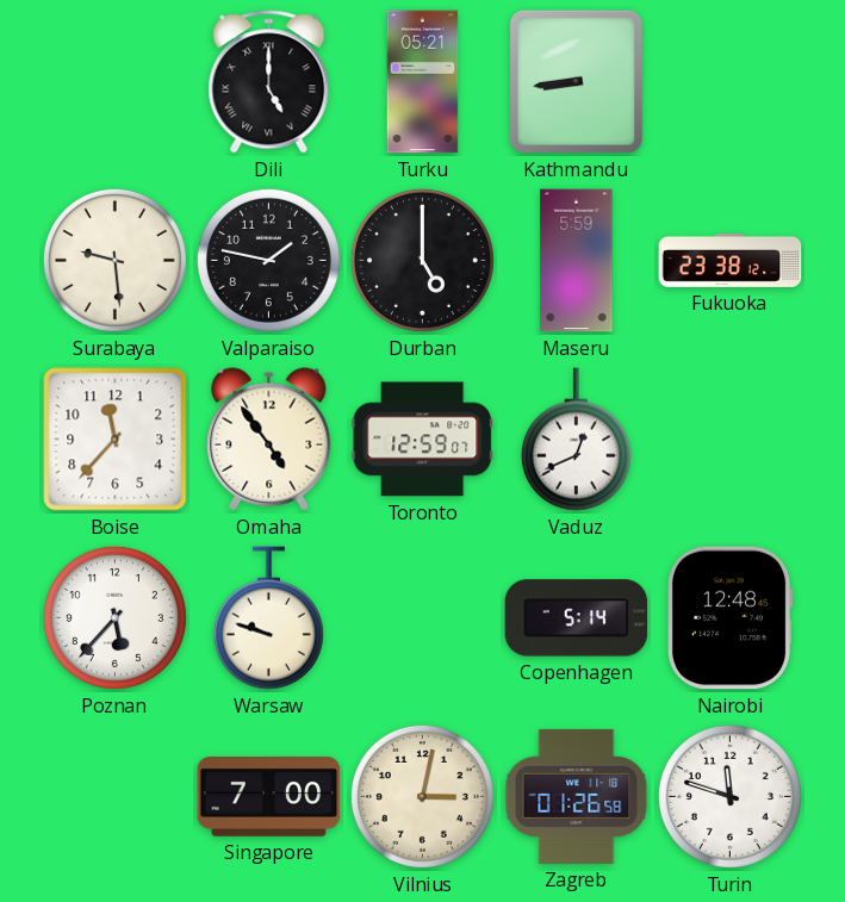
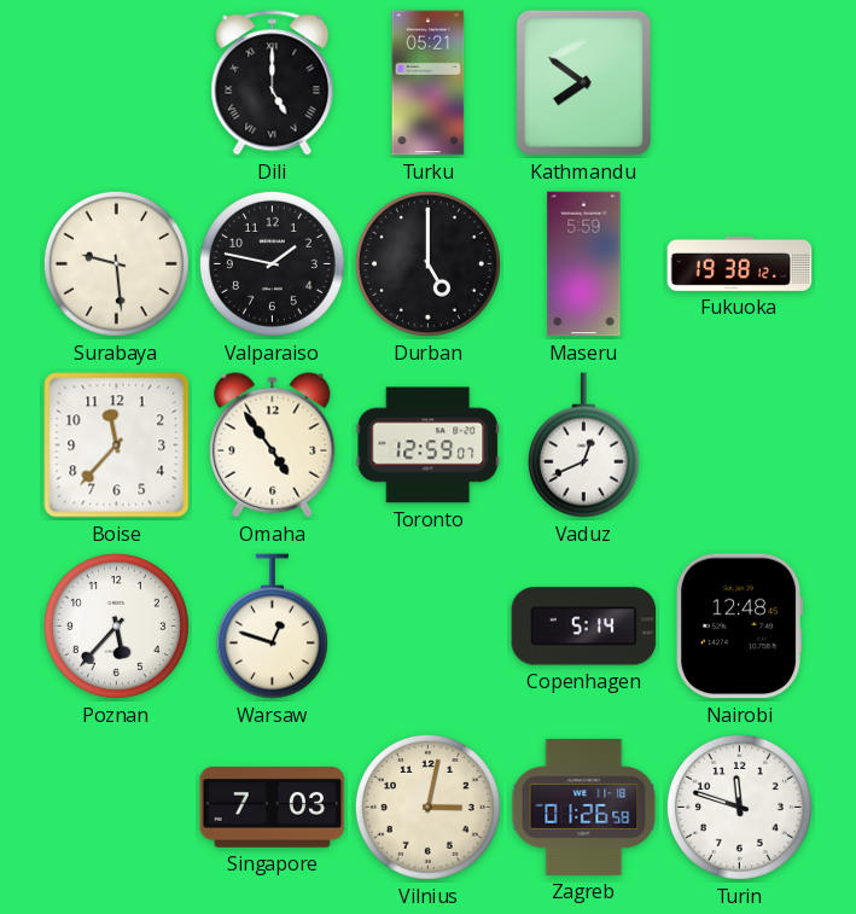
Kathmandu: 8:44 -> 7:51
Fukuoka: 23:38 -> 19:38
Warsaw: 9:48 -> 12:48
Singapore: 7:00 -> 7:03
